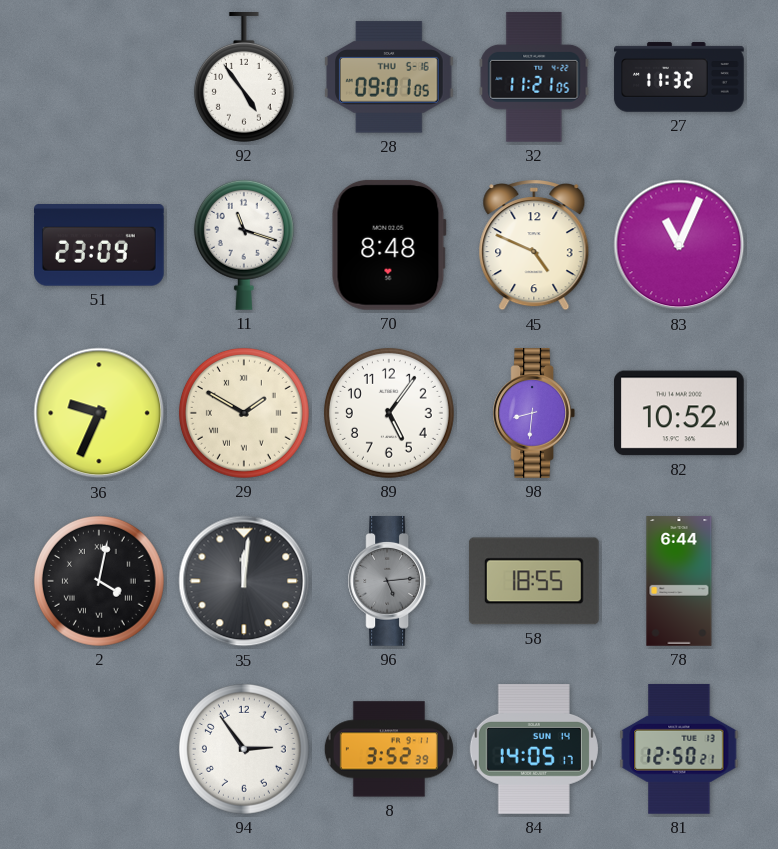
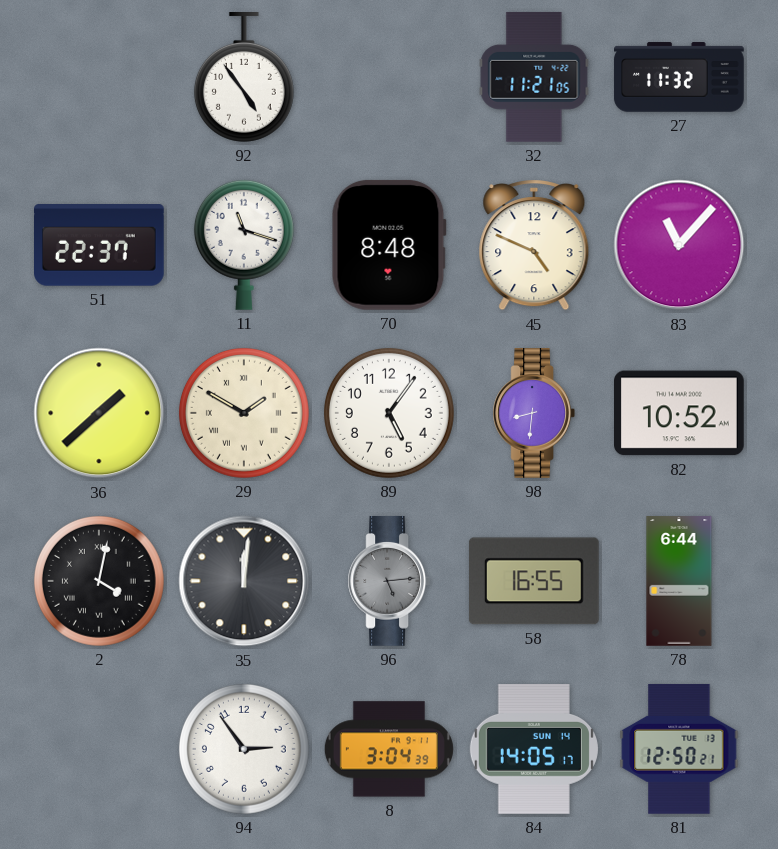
28: 09:01 -> none
51: 23:09 -> 22:37
83: 11:04 -> 11:07
36: 9:34 -> 1:38
58: 18:55 -> 16:55
8: 3:52 -> 3:04
